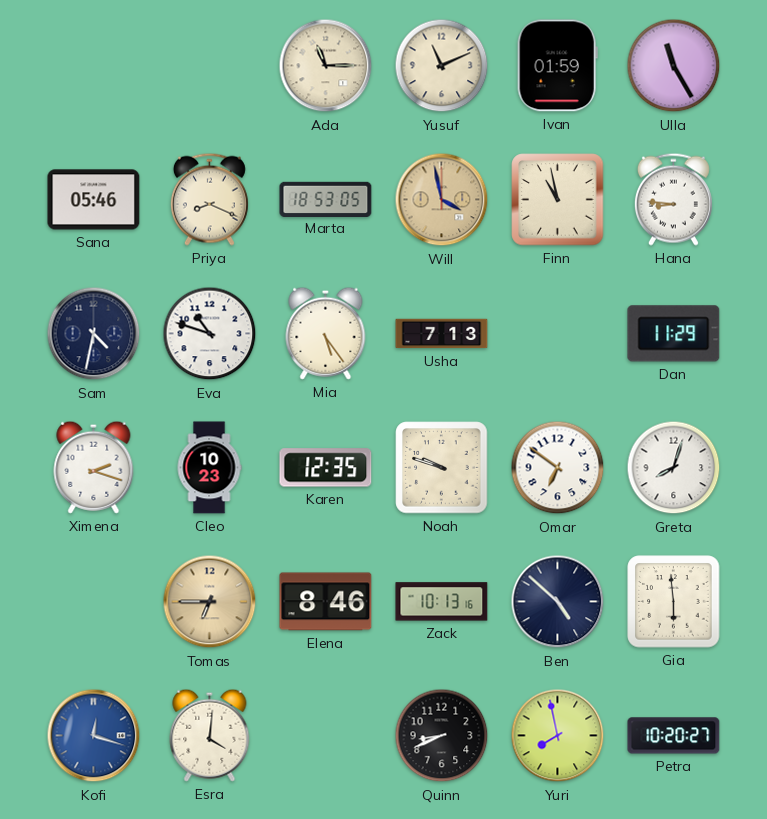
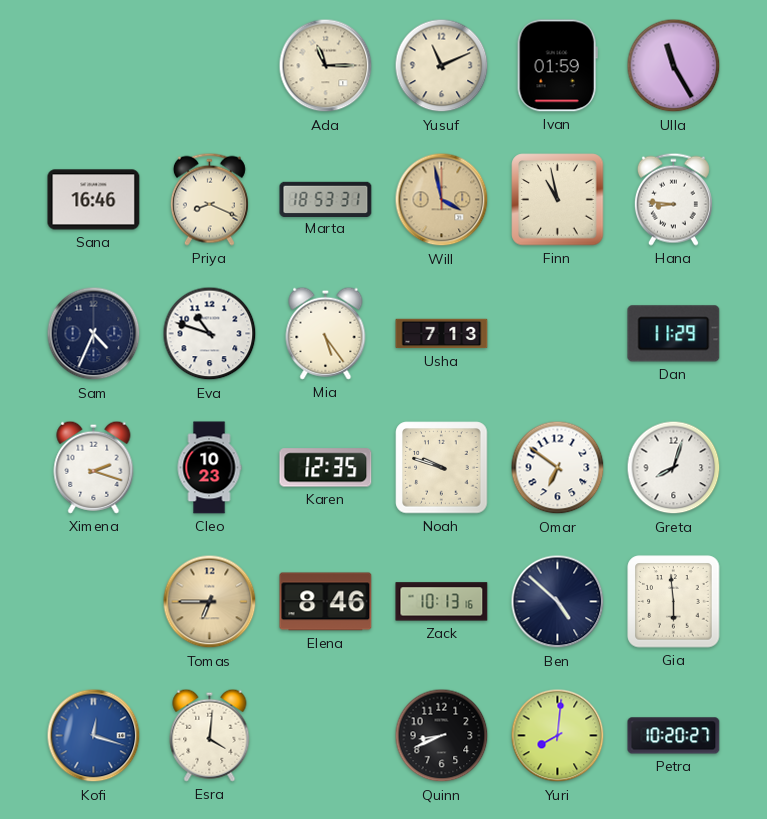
Sana: 05:46 -> 16:46
Marta: 18:53:05 -> 18:53:31
Sam: 4:32 -> 4:34
Yuri: 7:58 -> 8:01
